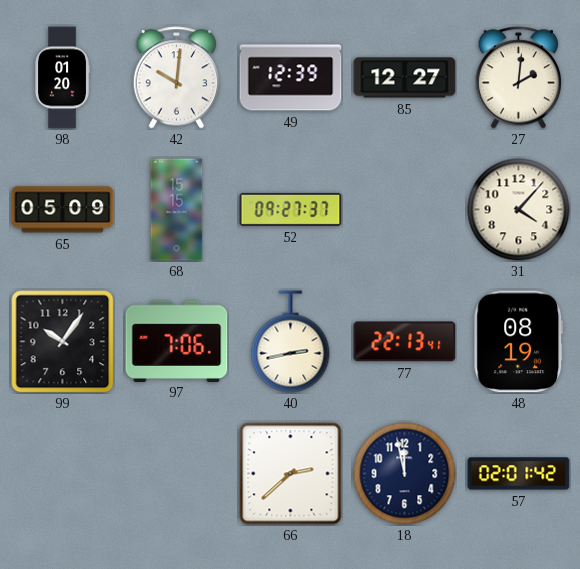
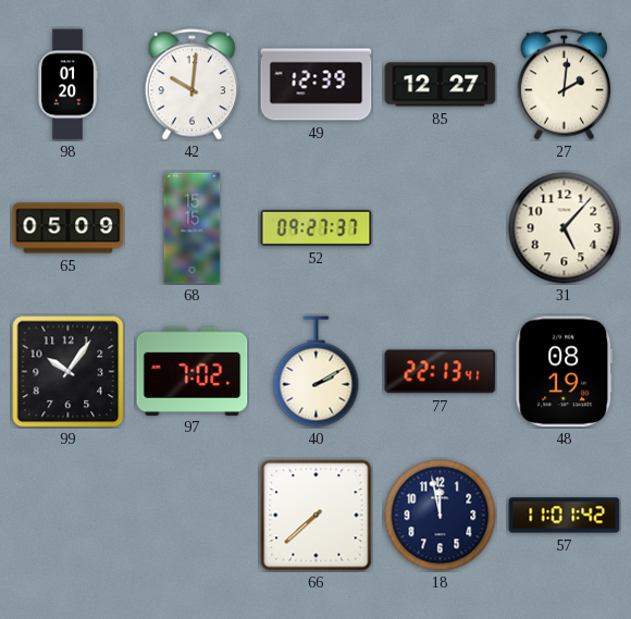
31: 4:07 -> 5:07
97: 7:06 -> 7:02
40: 2:43 -> 2:10
66: 2:38 -> 7:38
57: 02:01 -> 11:01
